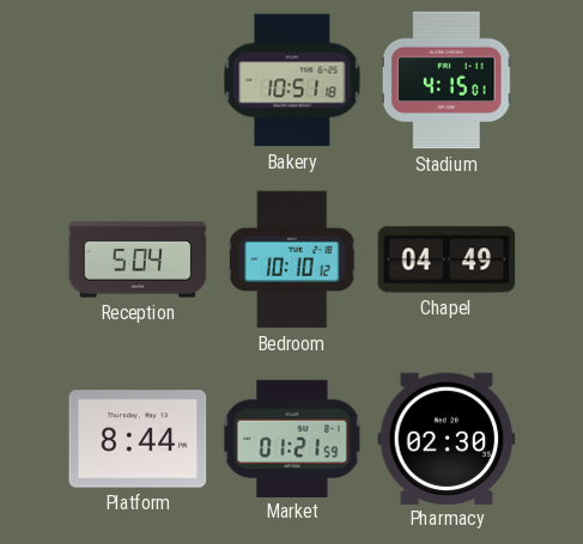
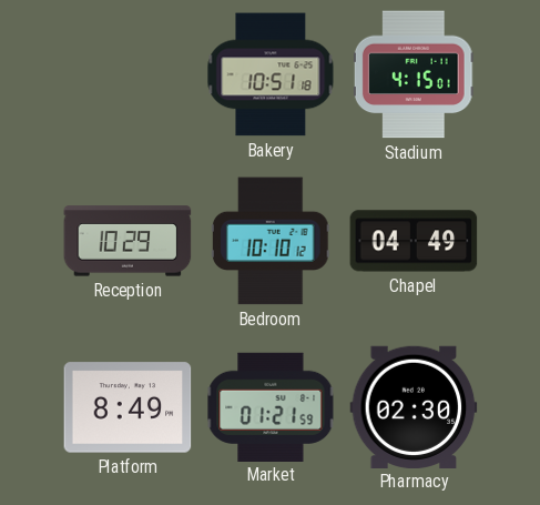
Reception: 5:04 -> 10:29
Platform: 8:44 -> 8:49
